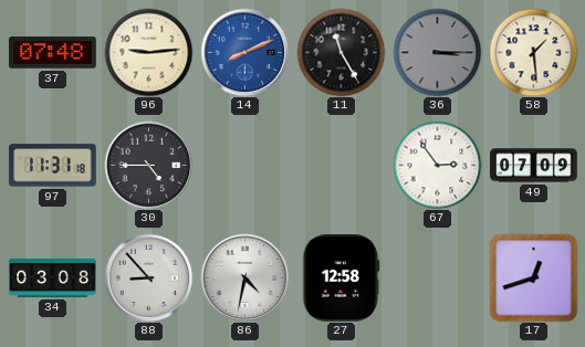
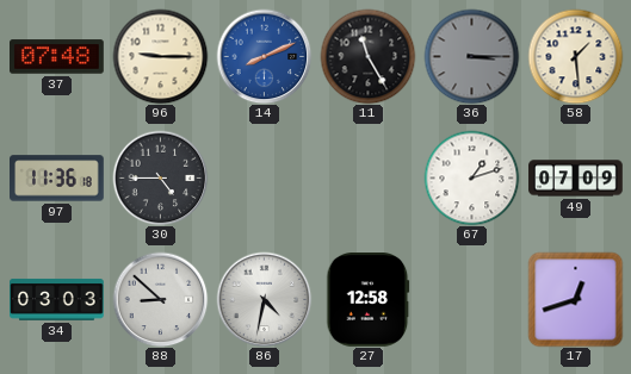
96: 9:14 -> 9:15
97: 11:31 -> 11:36
67: 2:54 -> 1:12
34: 03:08 -> 03:03
88: 8:53 -> 8:52
